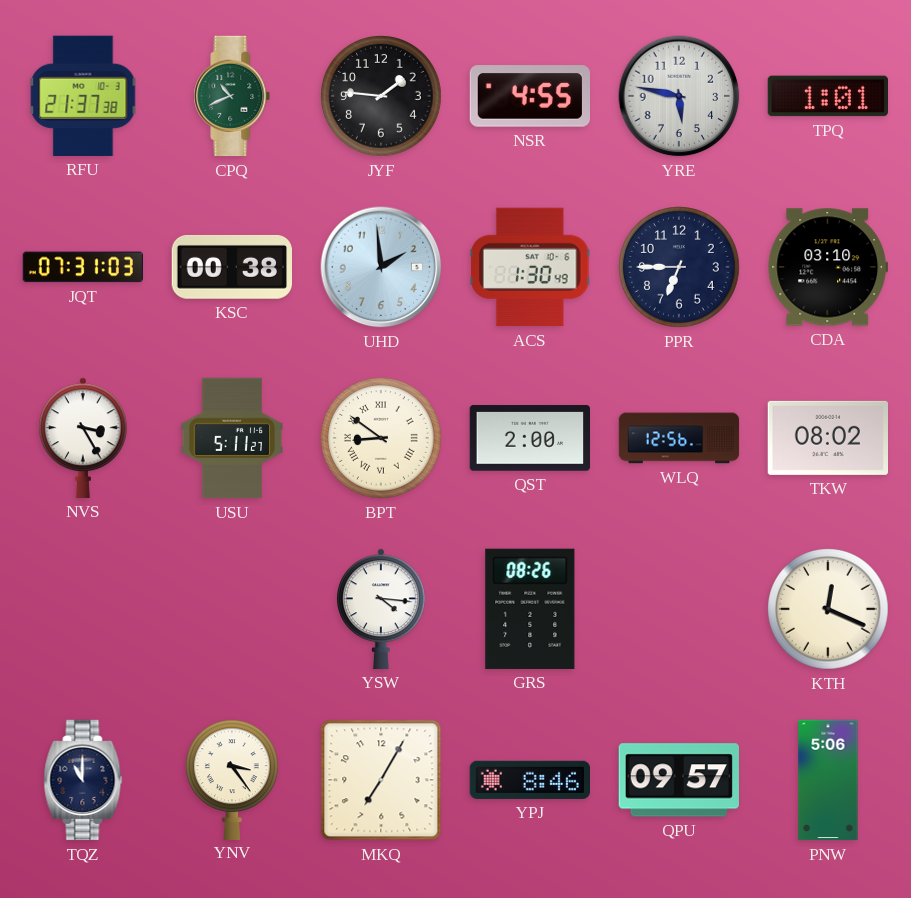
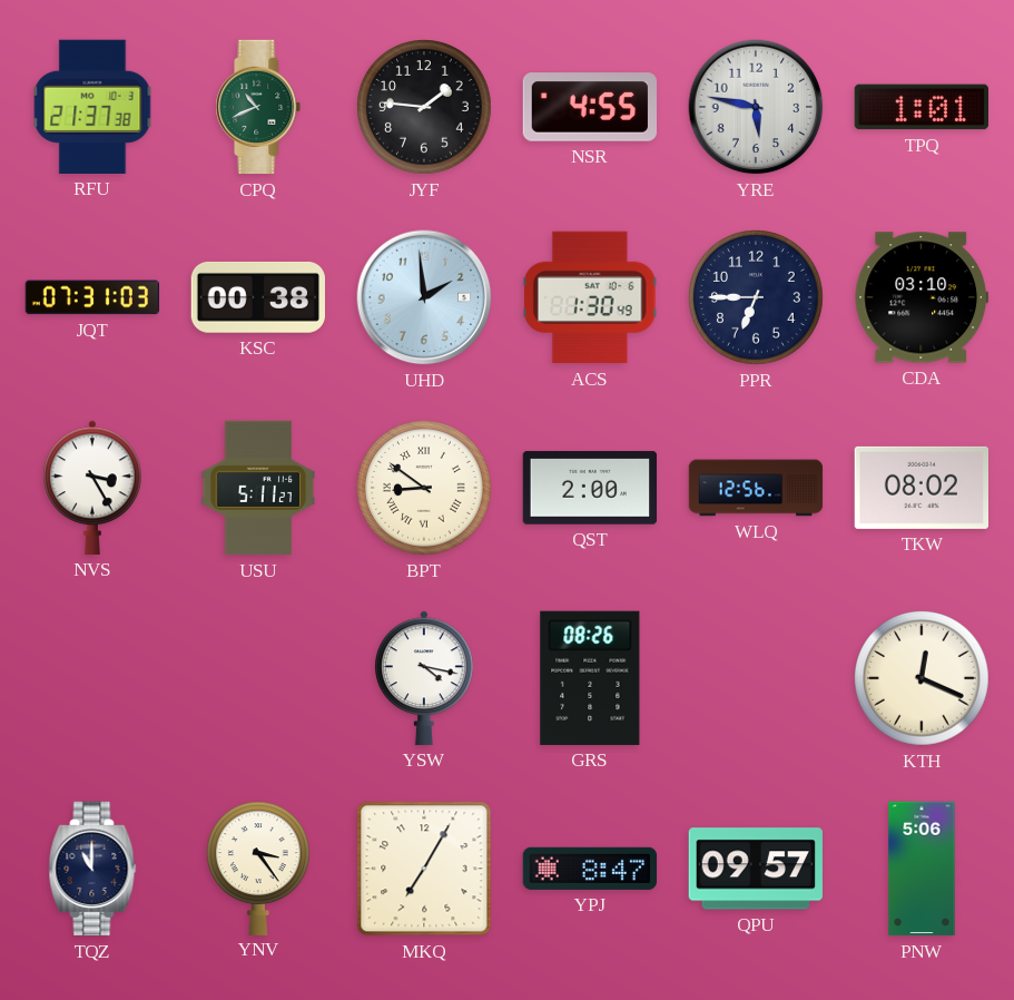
YSW: 4:16 -> 4:17
YPJ: 8:46 -> 8:47
